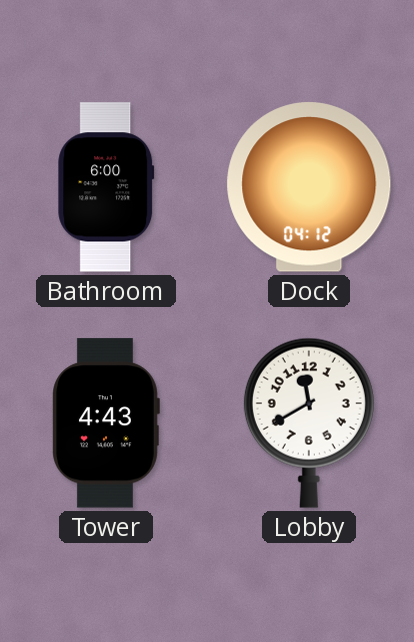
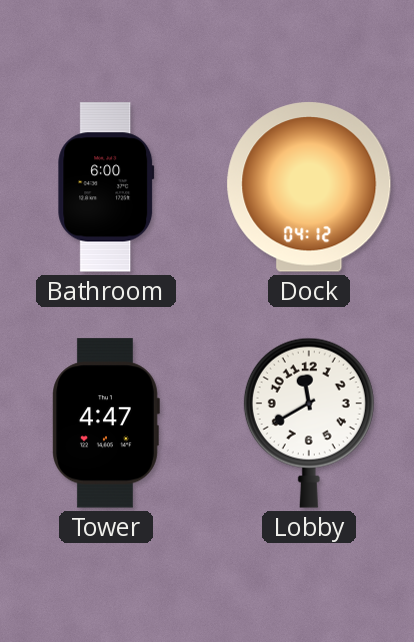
Tower: 4:43 -> 4:47
